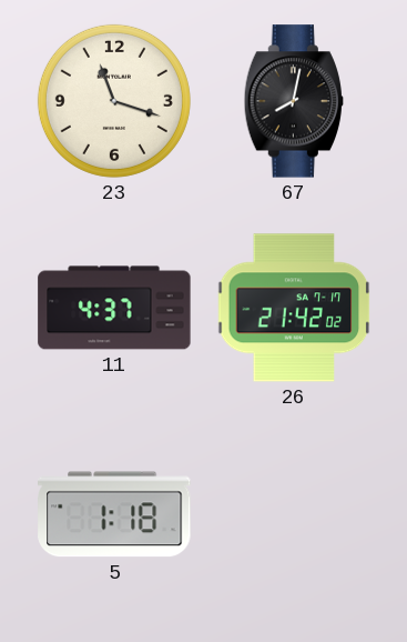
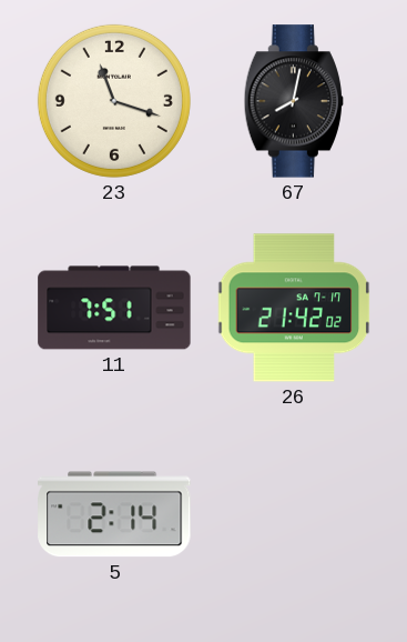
11: 4:37 -> 7:51
5: 1:18 -> 2:14
